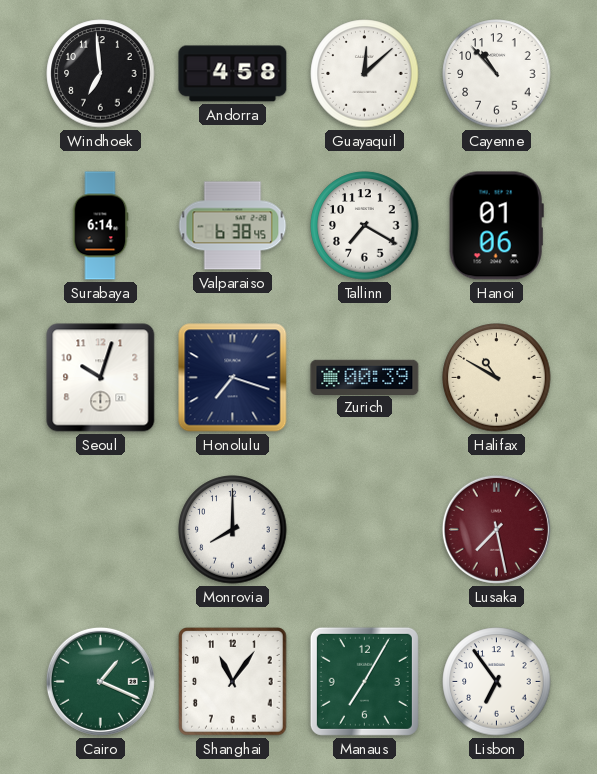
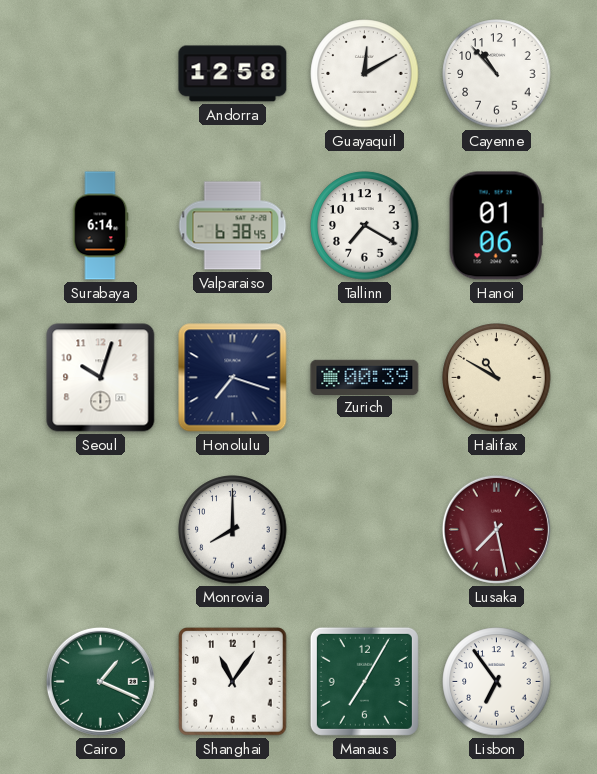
Windhoek: 6:59 -> none
Andorra: 4:58 -> 12:58
Guayaquil: 12:08 -> 12:10
